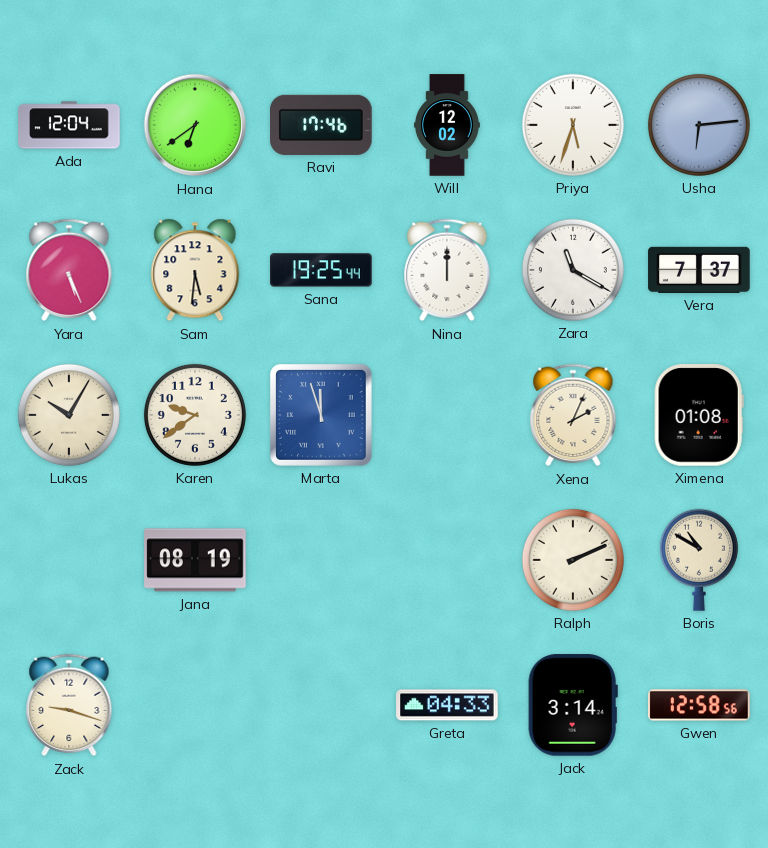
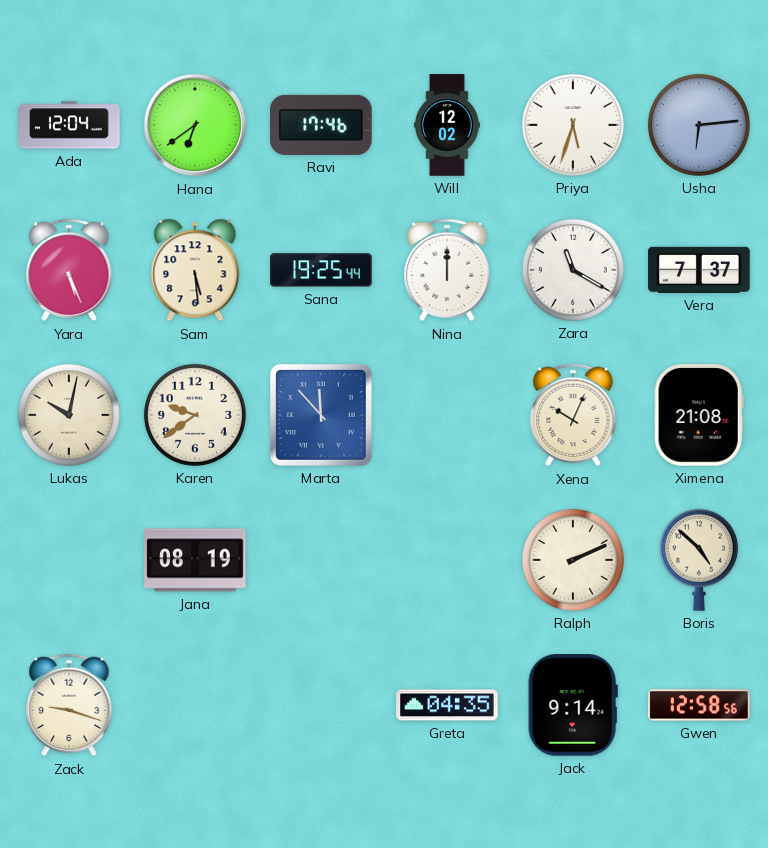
Sam: 5:31 -> 5:29
Lukas: 10:05 -> 10:02
Marta: 11:57 -> 11:53
Xena: 2:04 -> 10:04
Ximena: 01:08 -> 21:08
Boris: 10:50 -> 4:52
Greta: 04:33 -> 04:35
Jack: 3:14 -> 9:14
